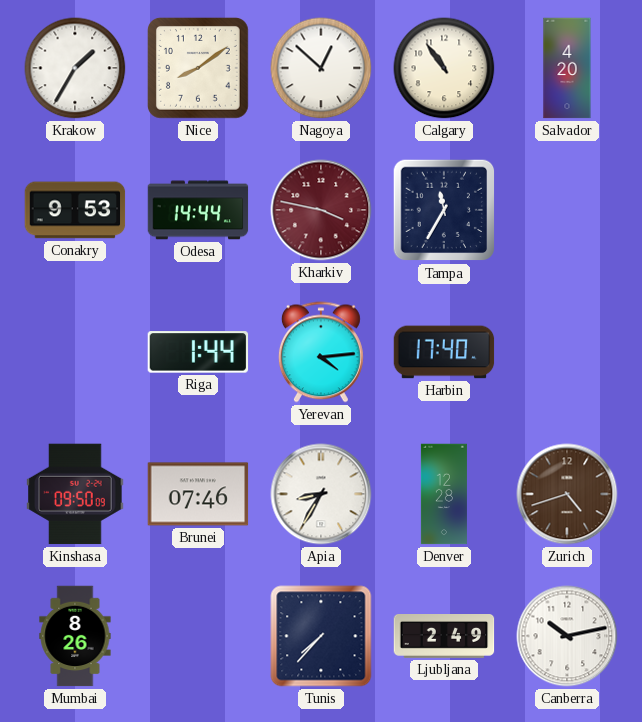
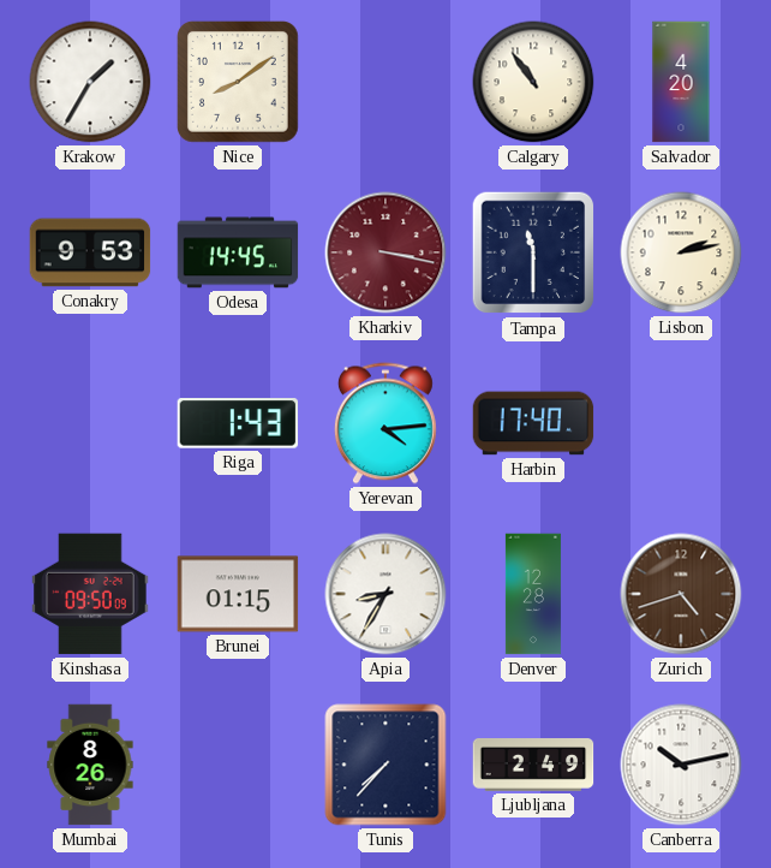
Nagoya: 12:52 -> none
Odesa: 14:44 -> 14:45
Kharkiv: 3:47 -> 3:17
Tampa: 11:35 -> 11:30
Lisbon: none -> 2:13
Riga: 1:44 -> 1:43
Brunei: 07:46 -> 01:15
